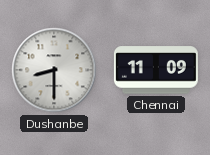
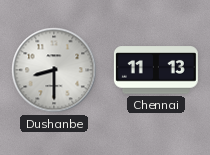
Chennai: 11:09 -> 11:13
